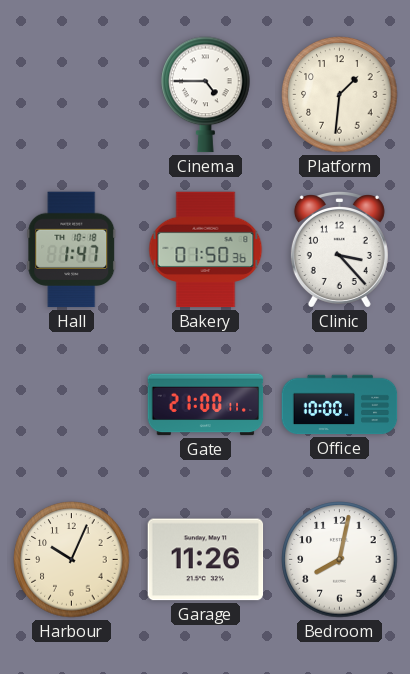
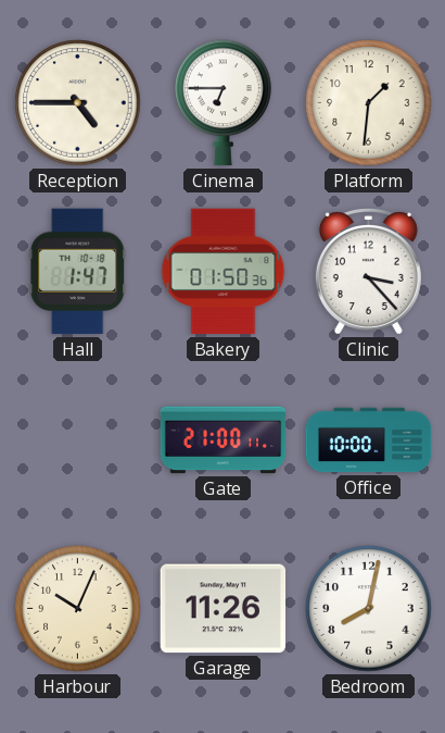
Reception: none -> 4:45
Cinema: 4:45 -> 6:45
